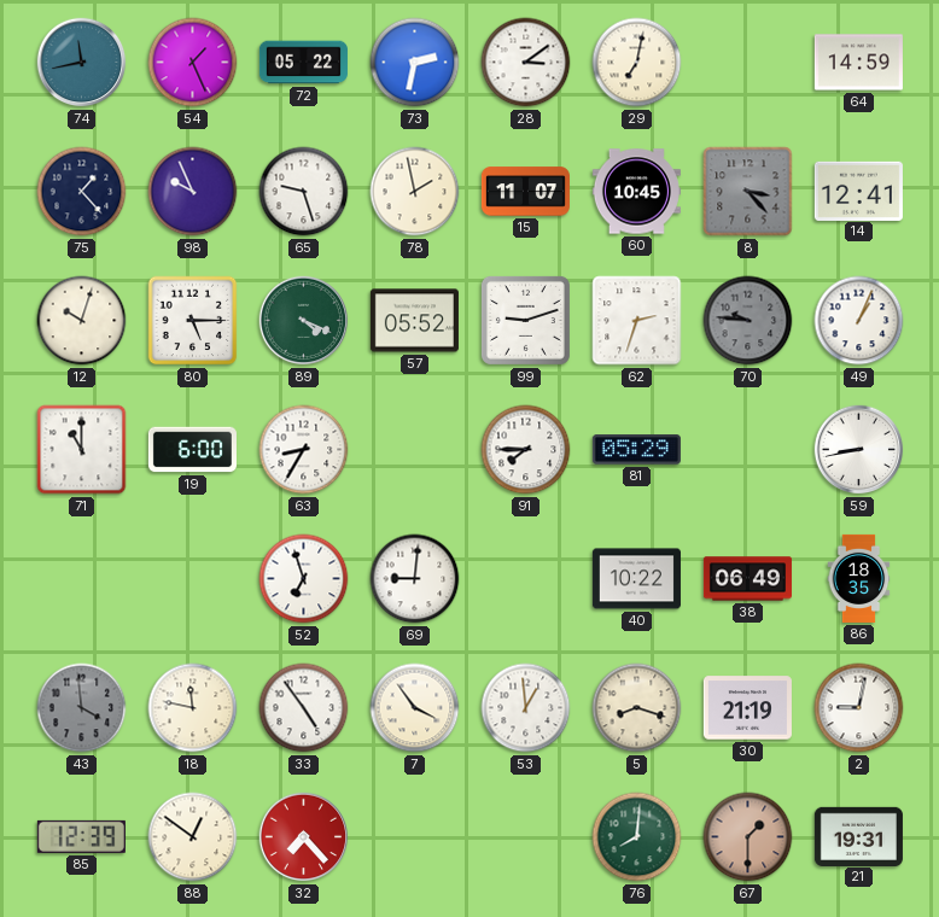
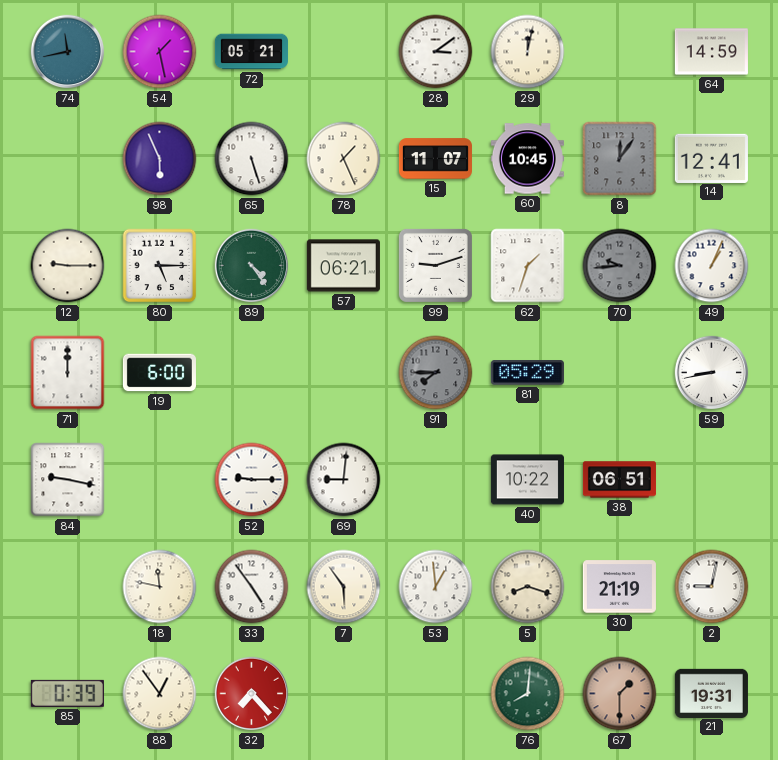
54: 1:26 -> 1:28
72: 05:22 -> 05:21
73: 2:32 -> none
29: 7:02 -> 12:02
75: 1:23 -> none
98: 9:56 -> 5:56
65: 9:27 -> 5:27
78: 1:58 -> 1:26
8: 3:23 -> 12:06
12: 10:03 -> 9:15
89: 4:19 -> 4:24
57: 05:52 -> 06:21
62: 2:33 -> 1:33
70: 9:46 -> 9:44
71: 11:00 -> 12:00
63: 8:35 -> none
91 dial: white -> grey
84: none -> 9:17
52: 6:57 -> 9:15
38: 06:49 -> 06:51
86: 18:35 -> none
43: 3:59 -> none
7: 3:54 -> 5:54
85: 12:39 -> 0:39
88: 12:51 -> 12:54
